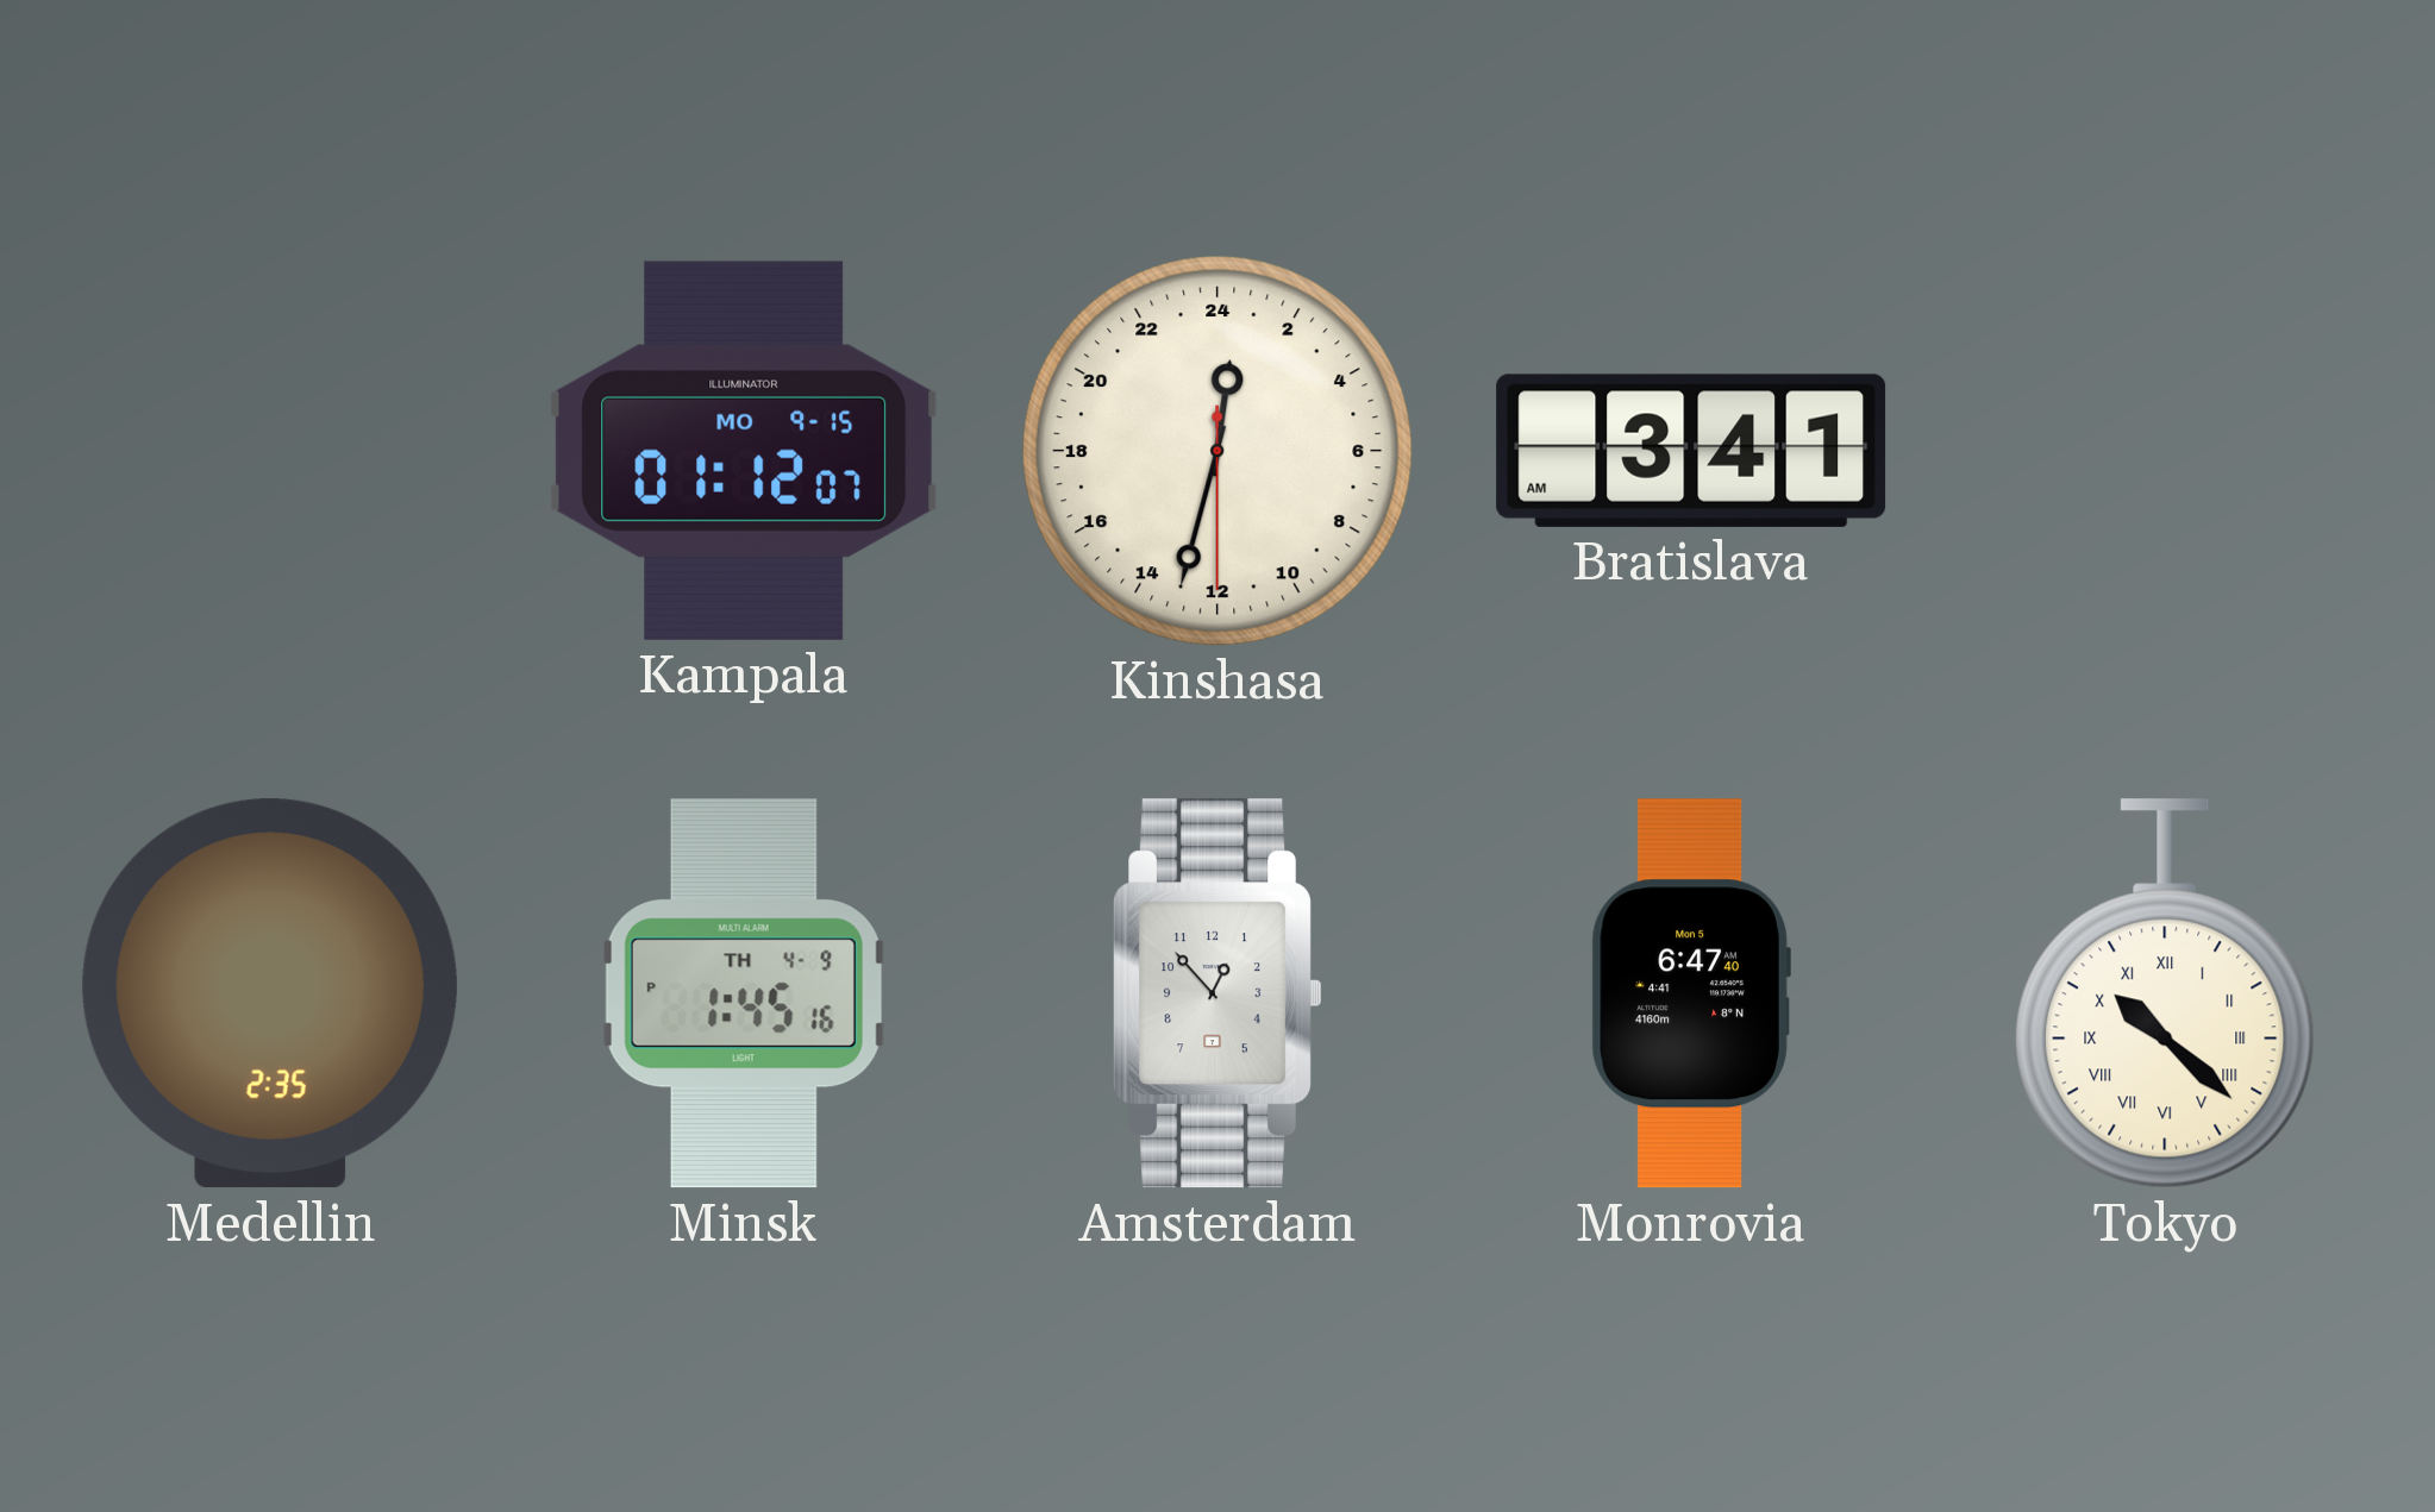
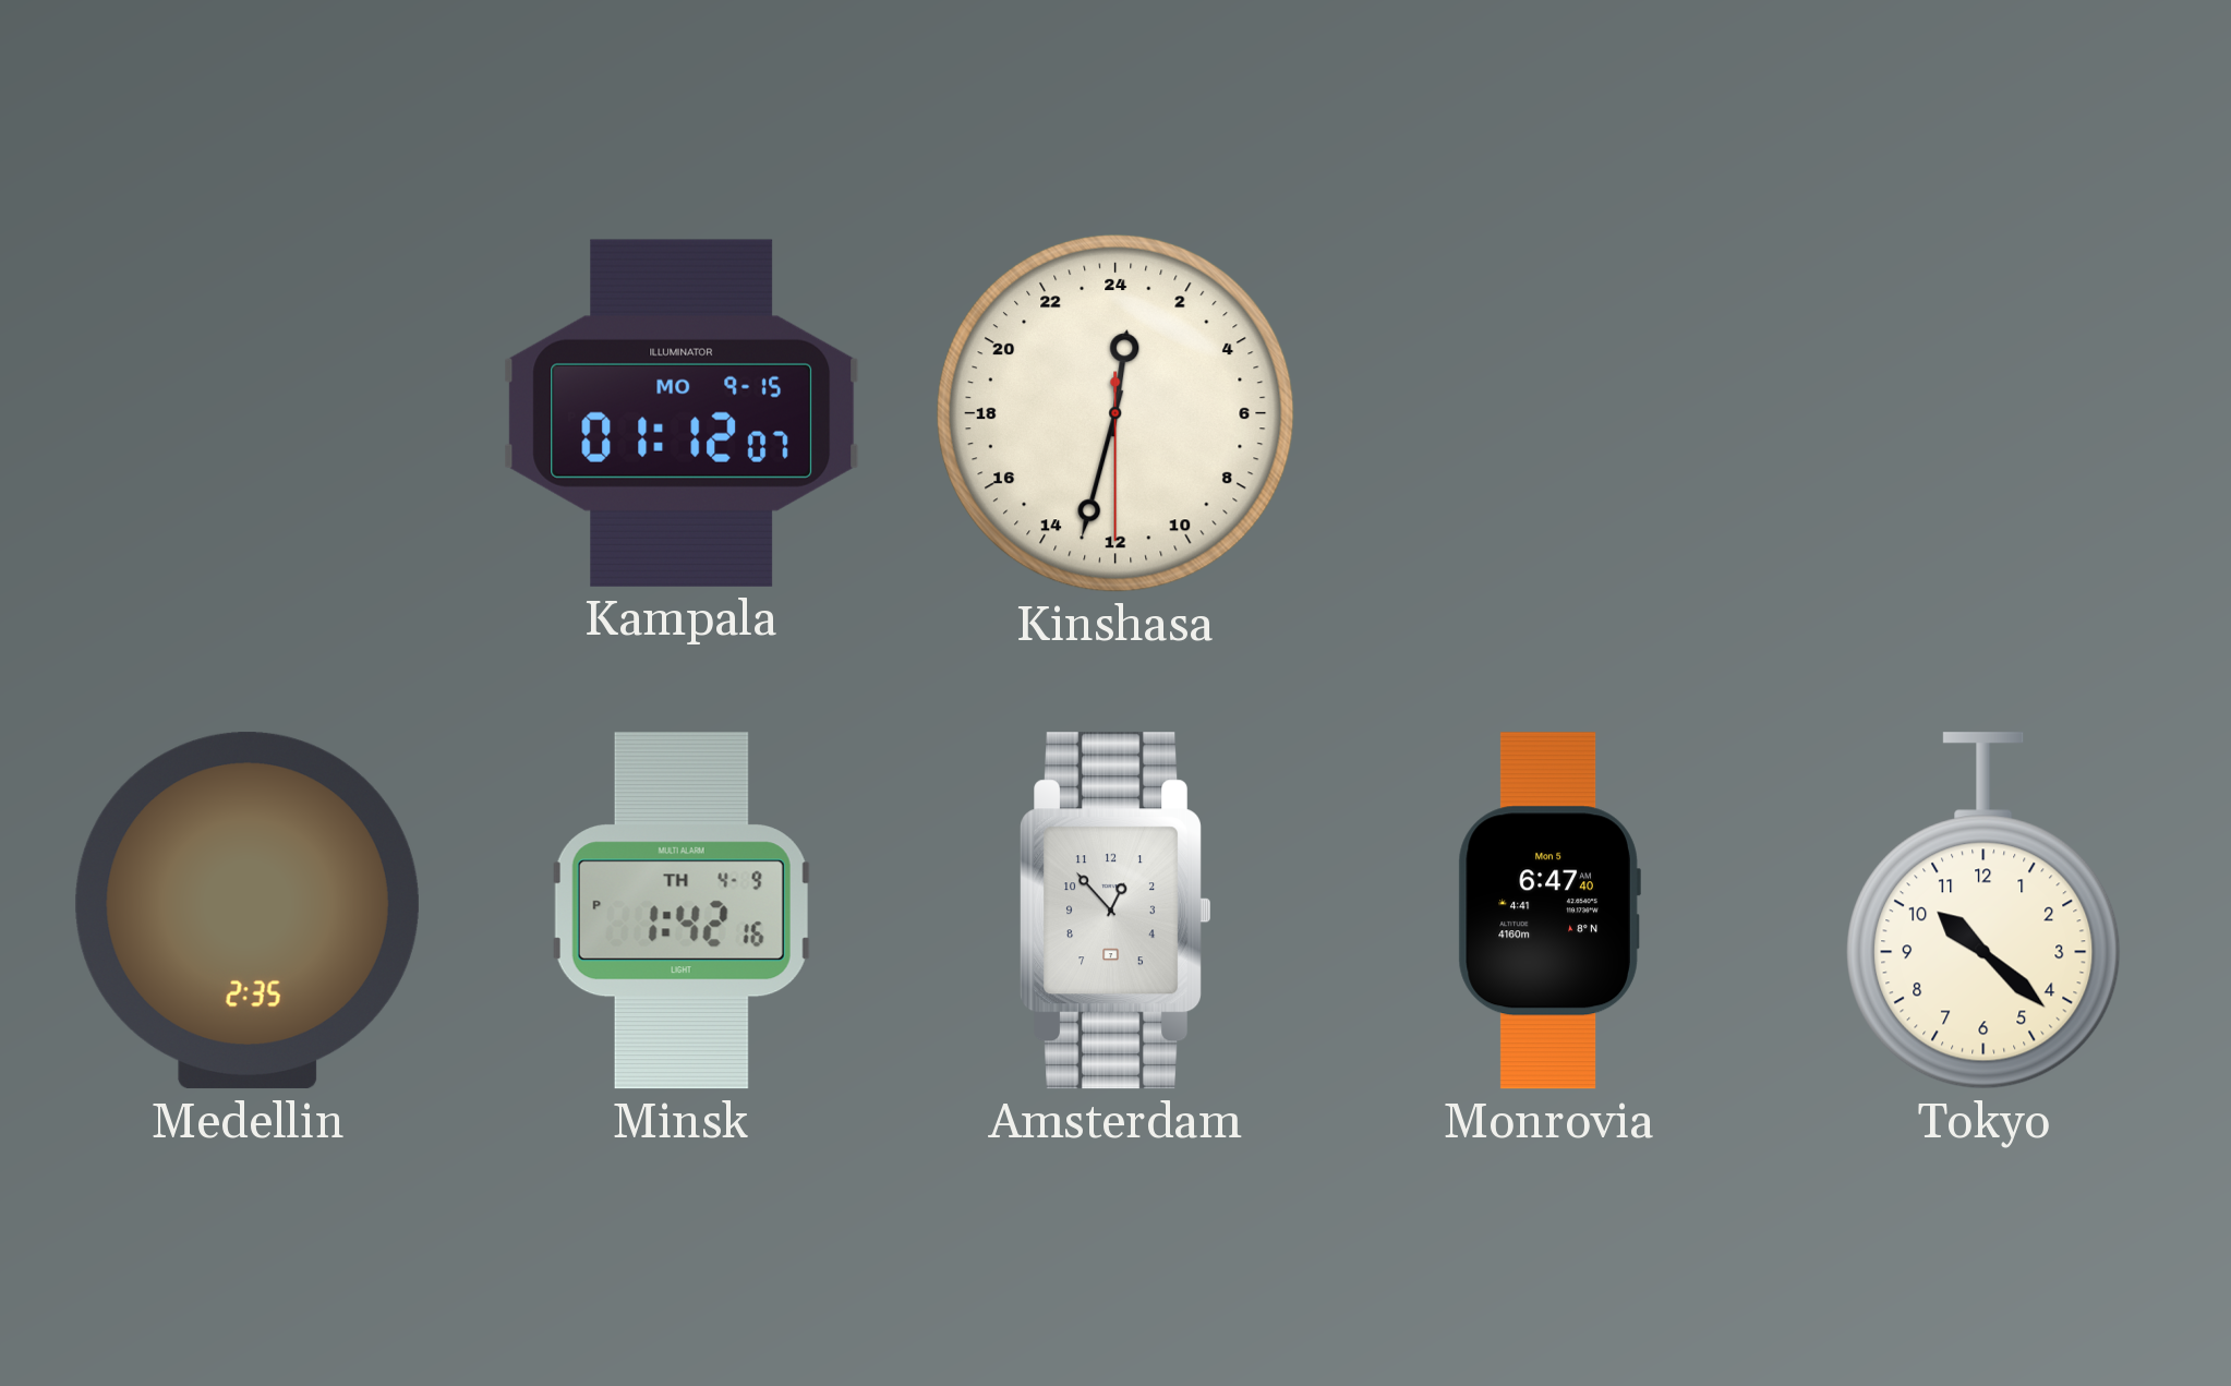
Bratislava: 3:41 -> none
Minsk: 1:45 -> 1:42
Tokyo numerals: Roman -> Arabic
